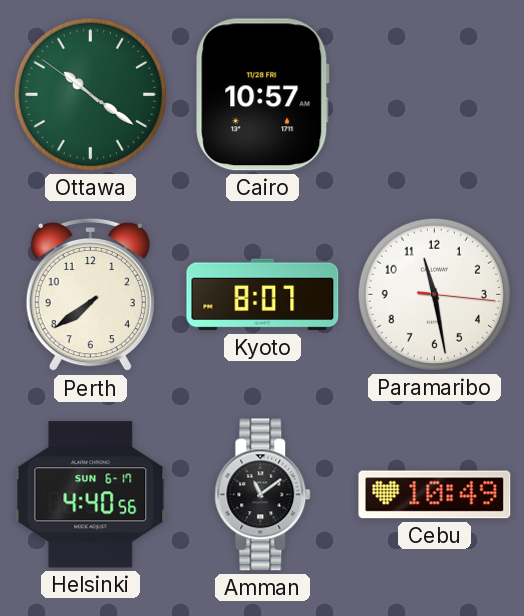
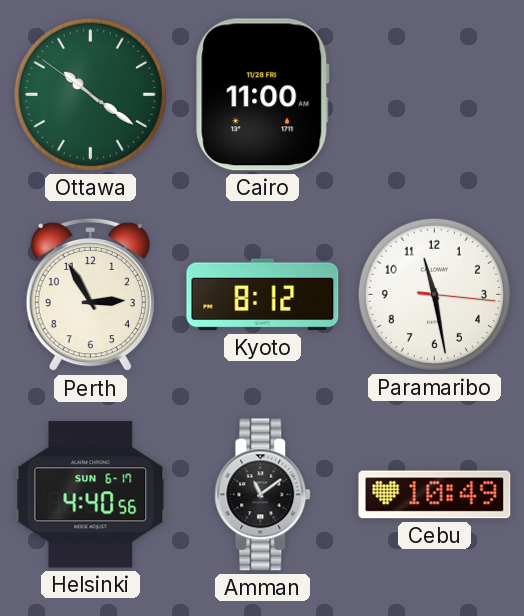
Cairo: 10:57 -> 11:00
Perth: 7:39 -> 2:55
Kyoto: 8:07 -> 8:12
